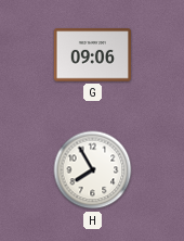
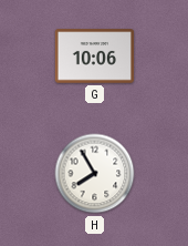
G: 09:06 -> 10:06
